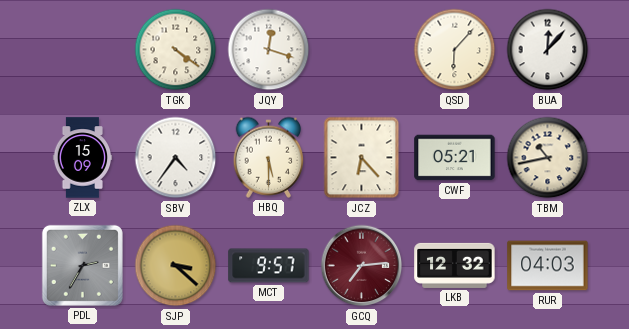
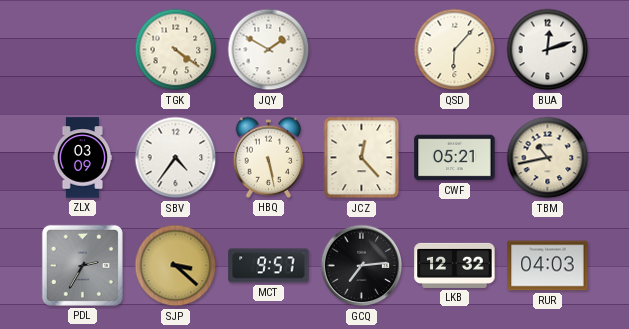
JQY: 12:18 -> 1:50
BUA: 12:07 -> 12:12
ZLX: 15:09 -> 03:09
HBQ: 5:30 -> 5:28
JCZ: 6:23 -> 12:23
GCQ dial: burgundy -> black
